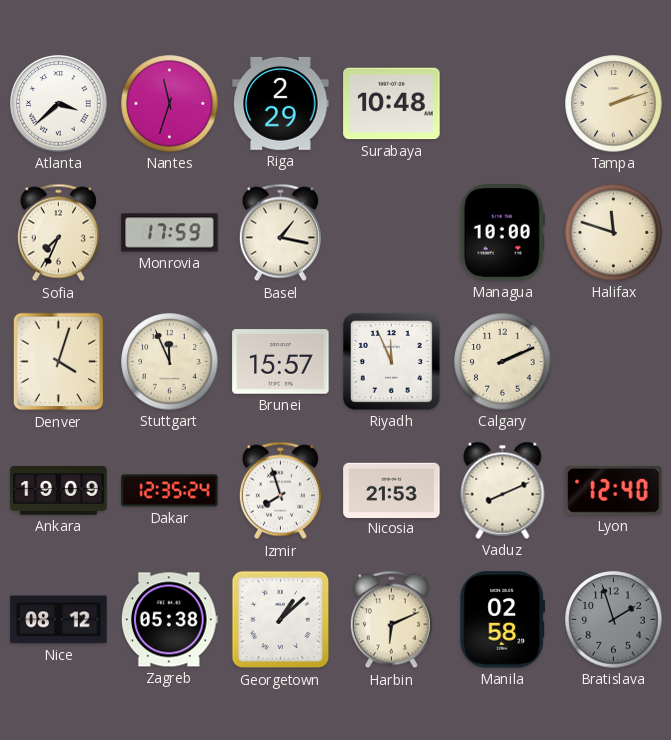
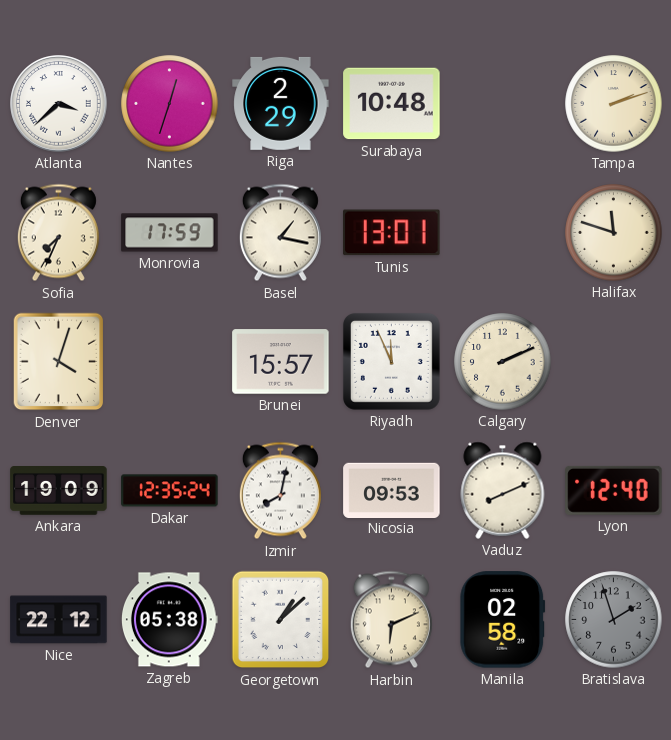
Nantes: 11:33 -> 12:33
Tunis: none -> 13:01
Managua: 10:00 -> none
Stuttgart: 11:56 -> none
Izmir: 7:57 -> 8:02
Nicosia: 21:53 -> 09:53
Nice: 08:12 -> 22:12
